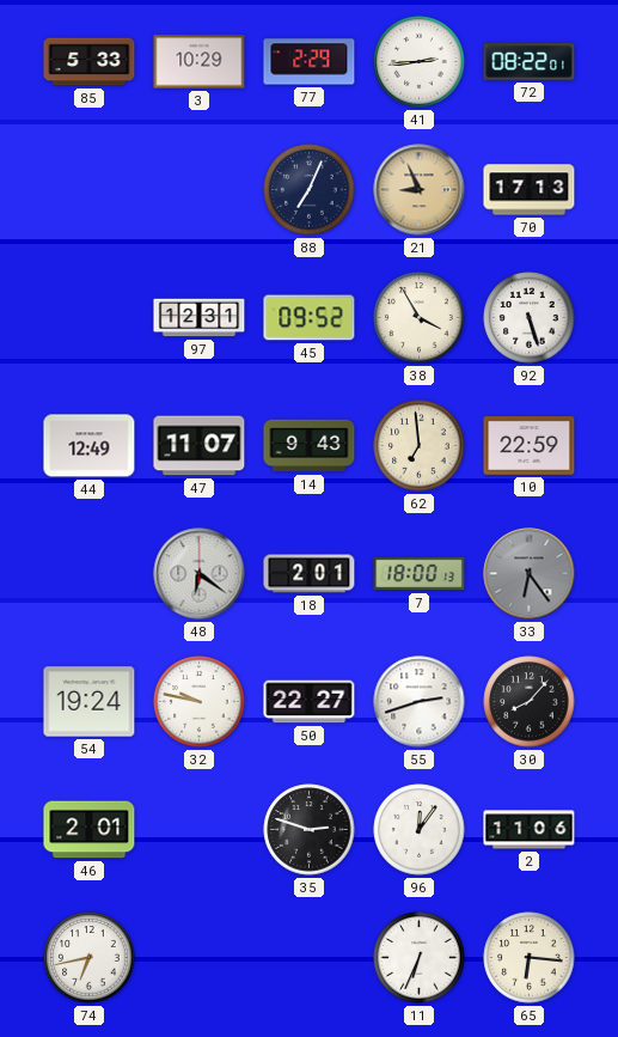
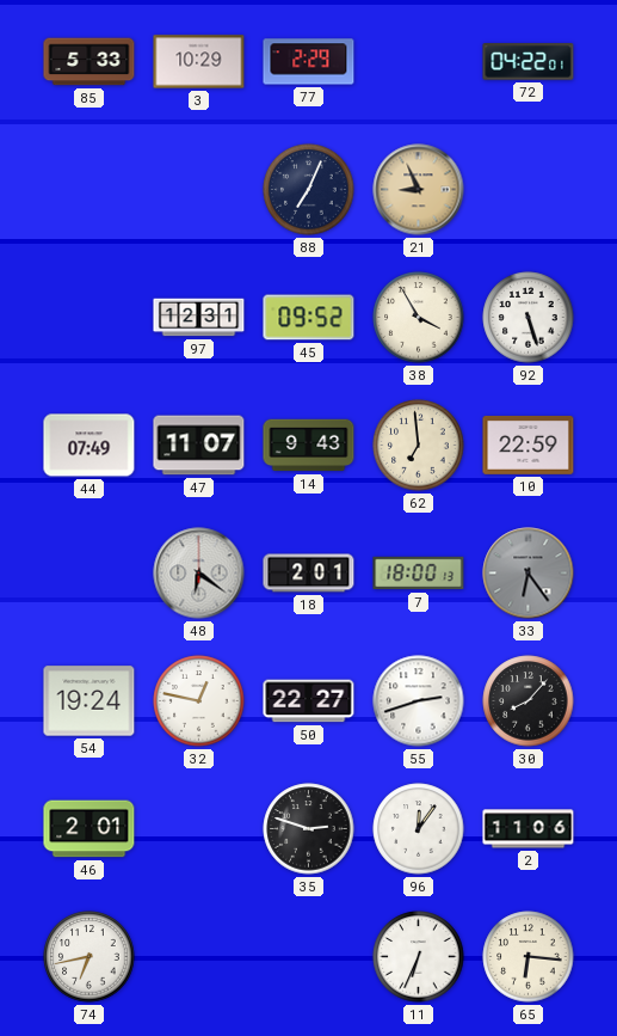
41: 2:44 -> none
72: 08:22 -> 04:22
70: 17:13 -> none
44: 12:49 -> 07:49
32: 9:47 -> 12:47
